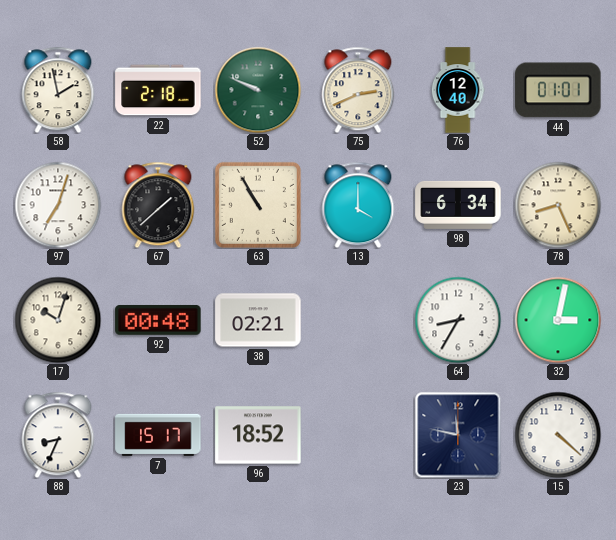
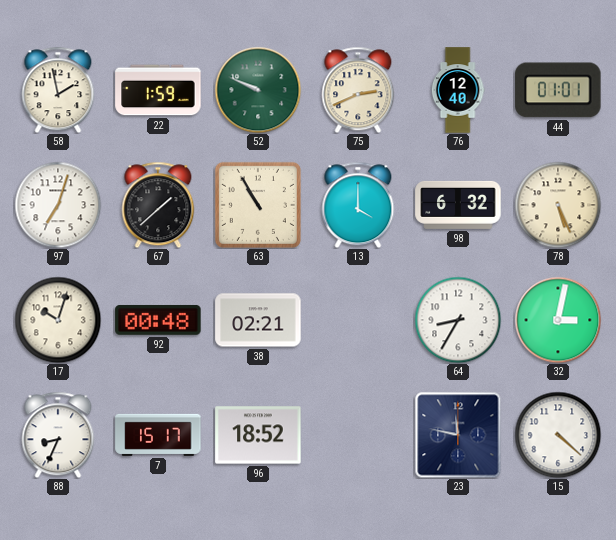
22: 2:18 -> 1:59
98: 6:34 -> 6:32
78: 8:26 -> 5:26
